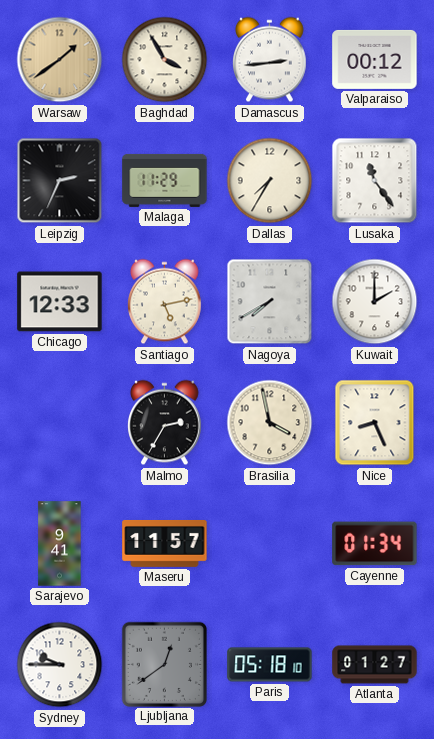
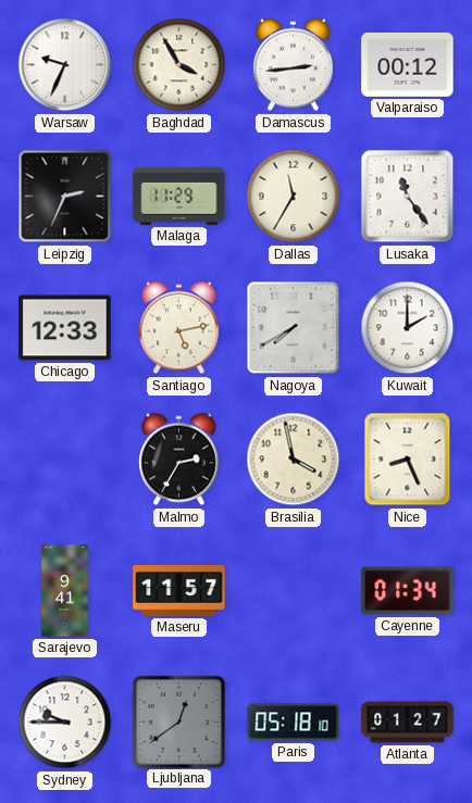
Warsaw: 1:39 -> 9:34
Warsaw dial: champagne -> white
Dallas: 7:35 -> 11:35
